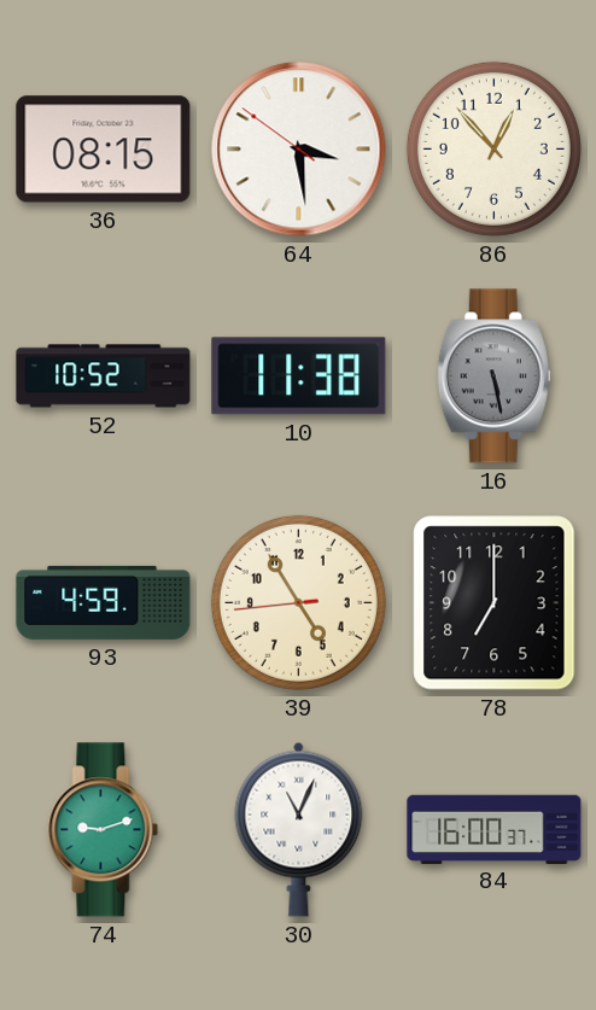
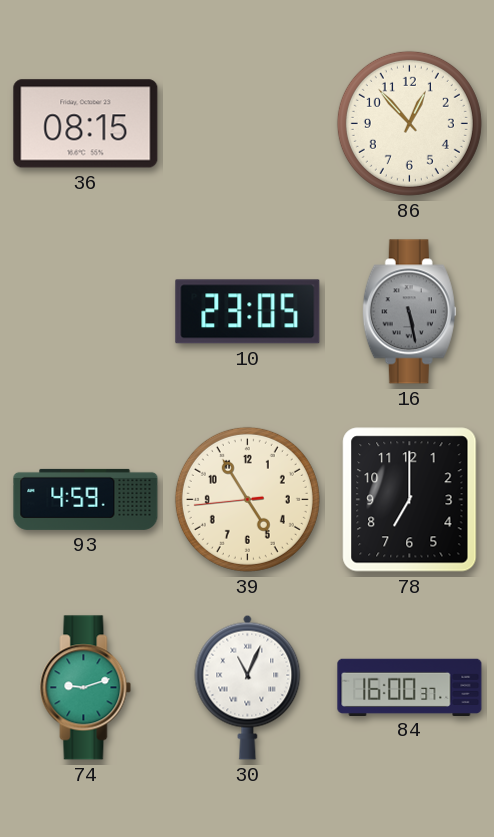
64: 3:28 -> none
52: 10:52 -> none
10: 11:38 -> 23:05
